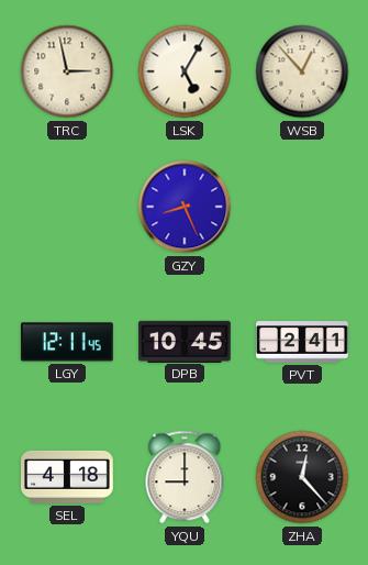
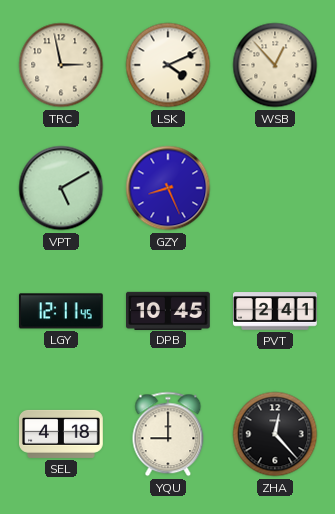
LSK: 5:05 -> 4:11
VPT: none -> 5:10
